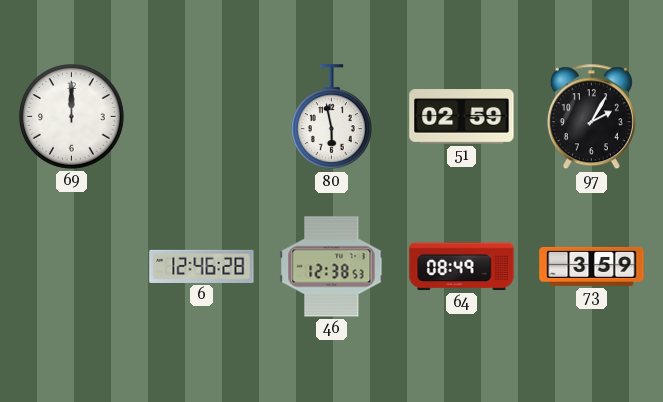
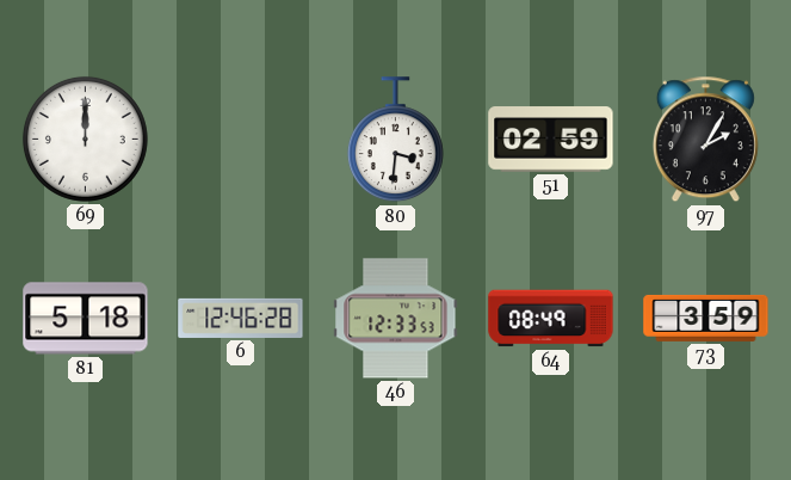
80: 5:58 -> 3:31
81: none -> 5:18
46: 12:38 -> 12:33
